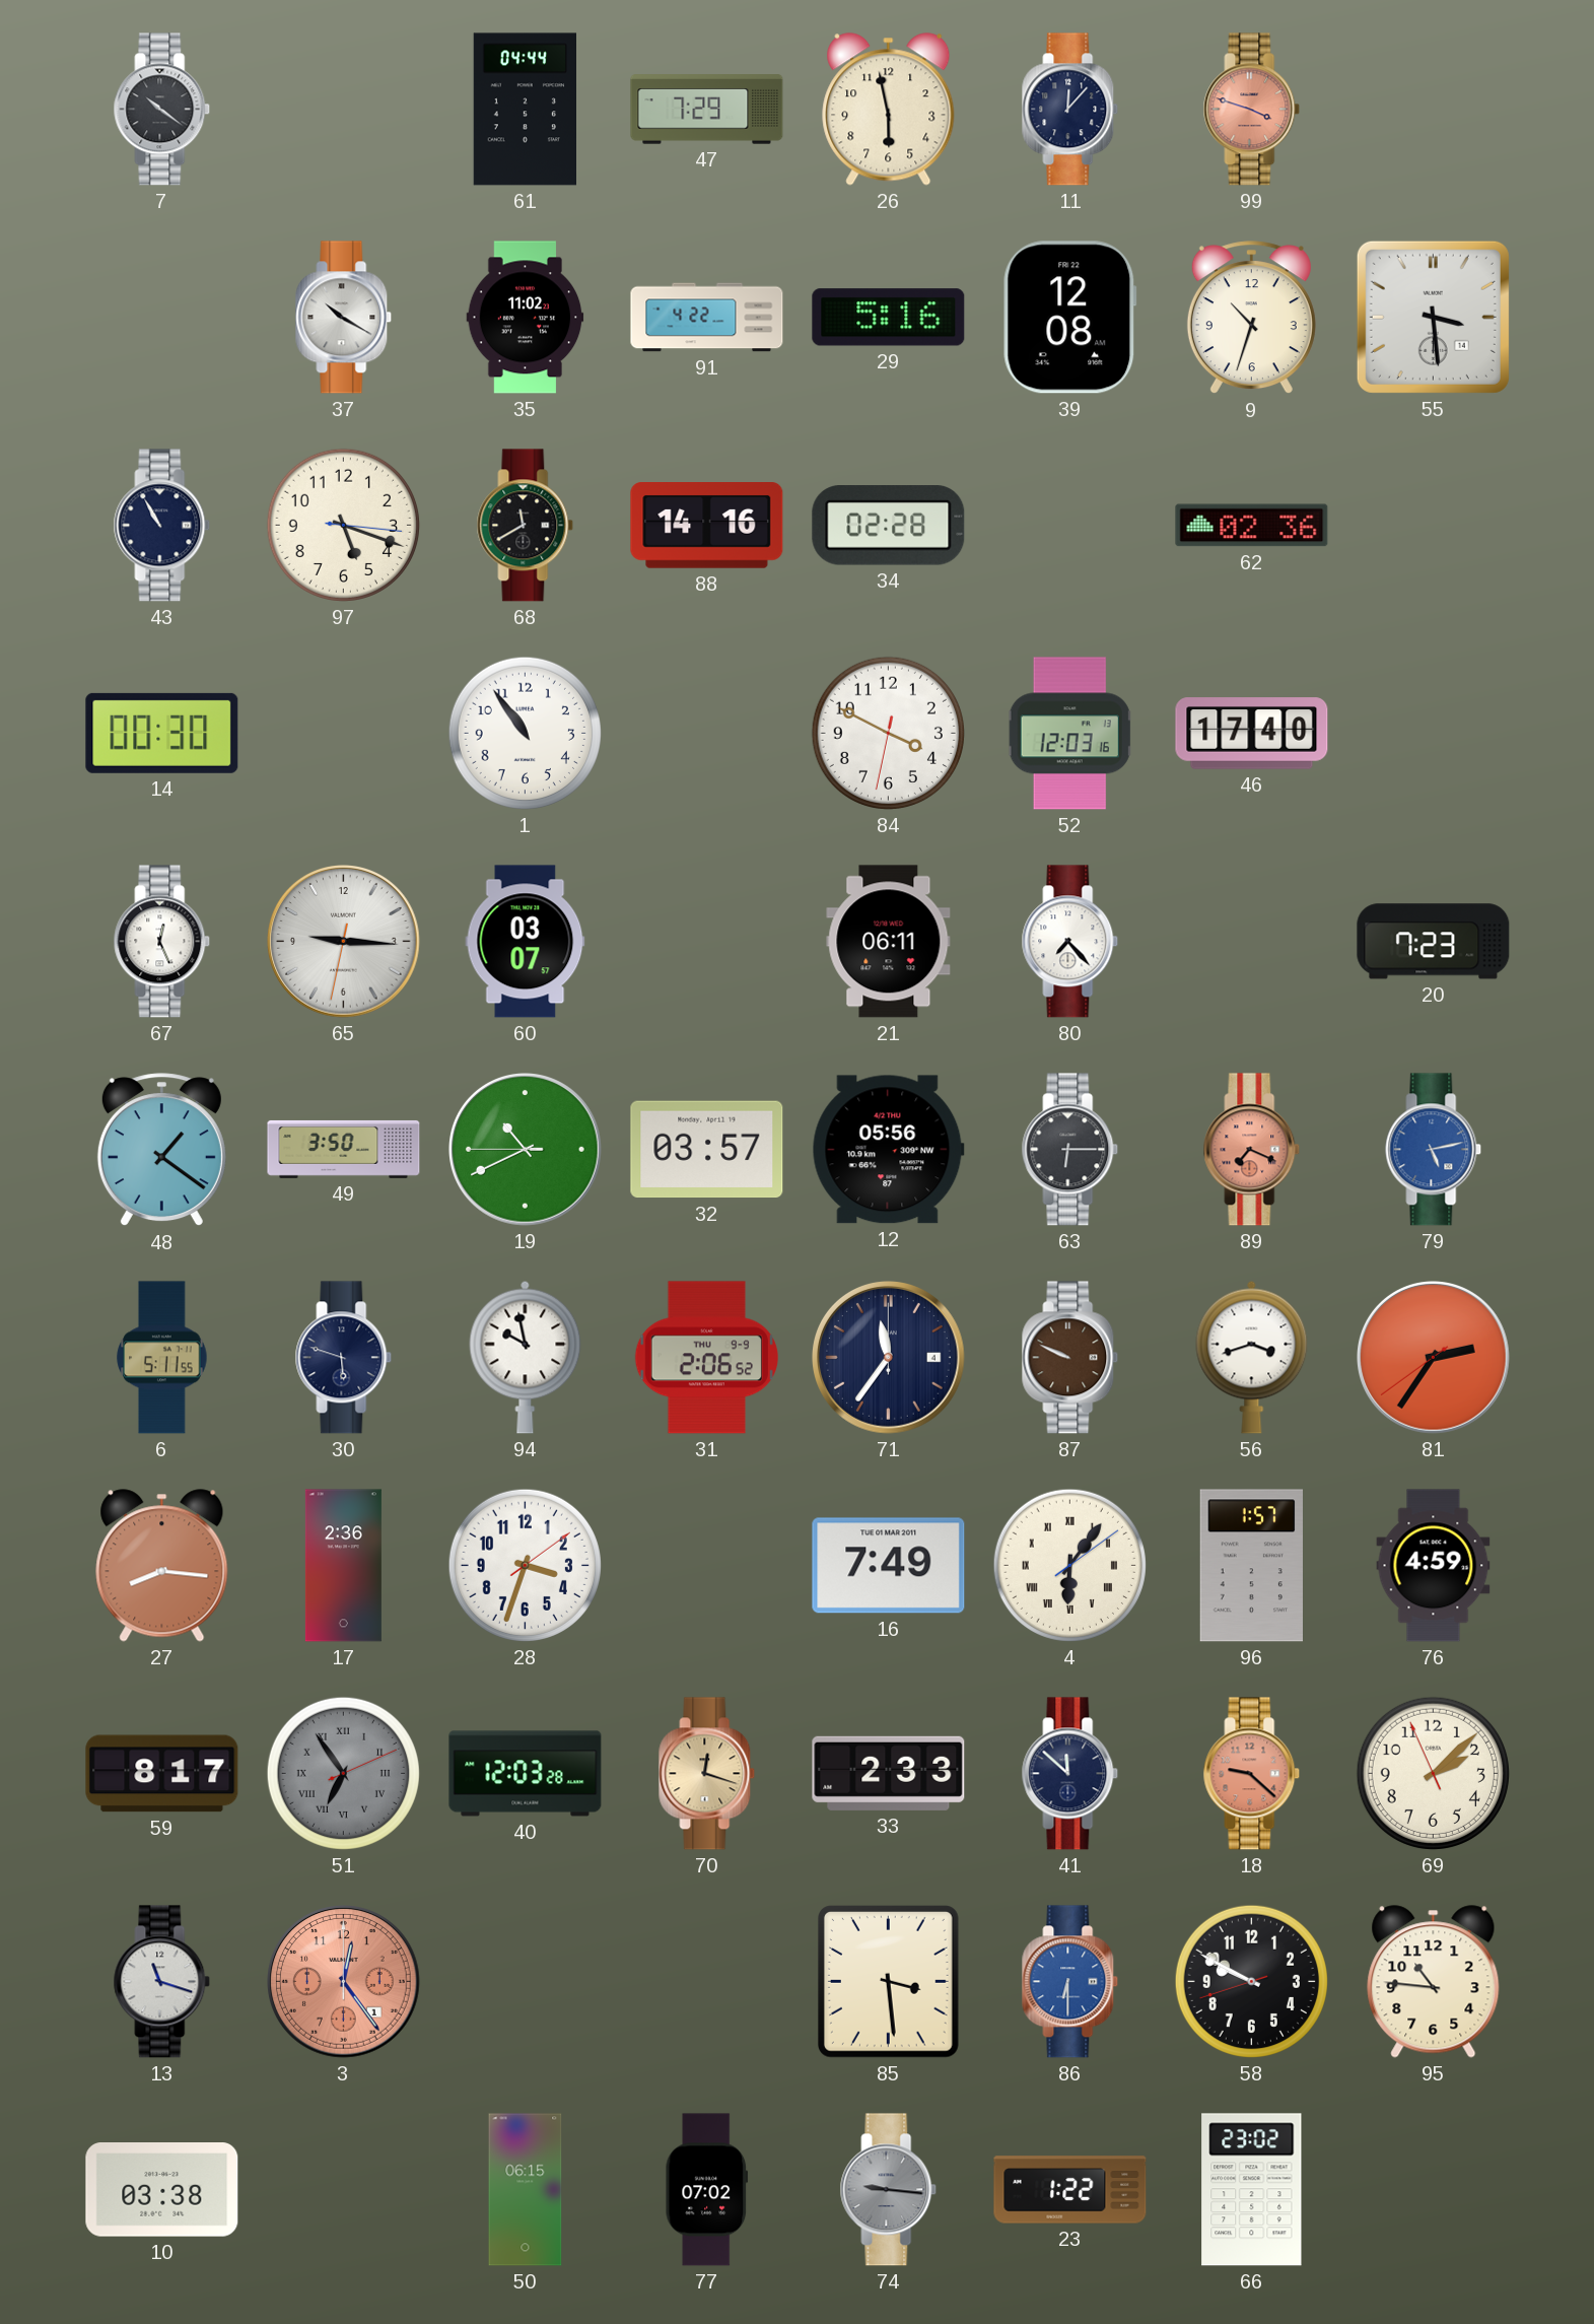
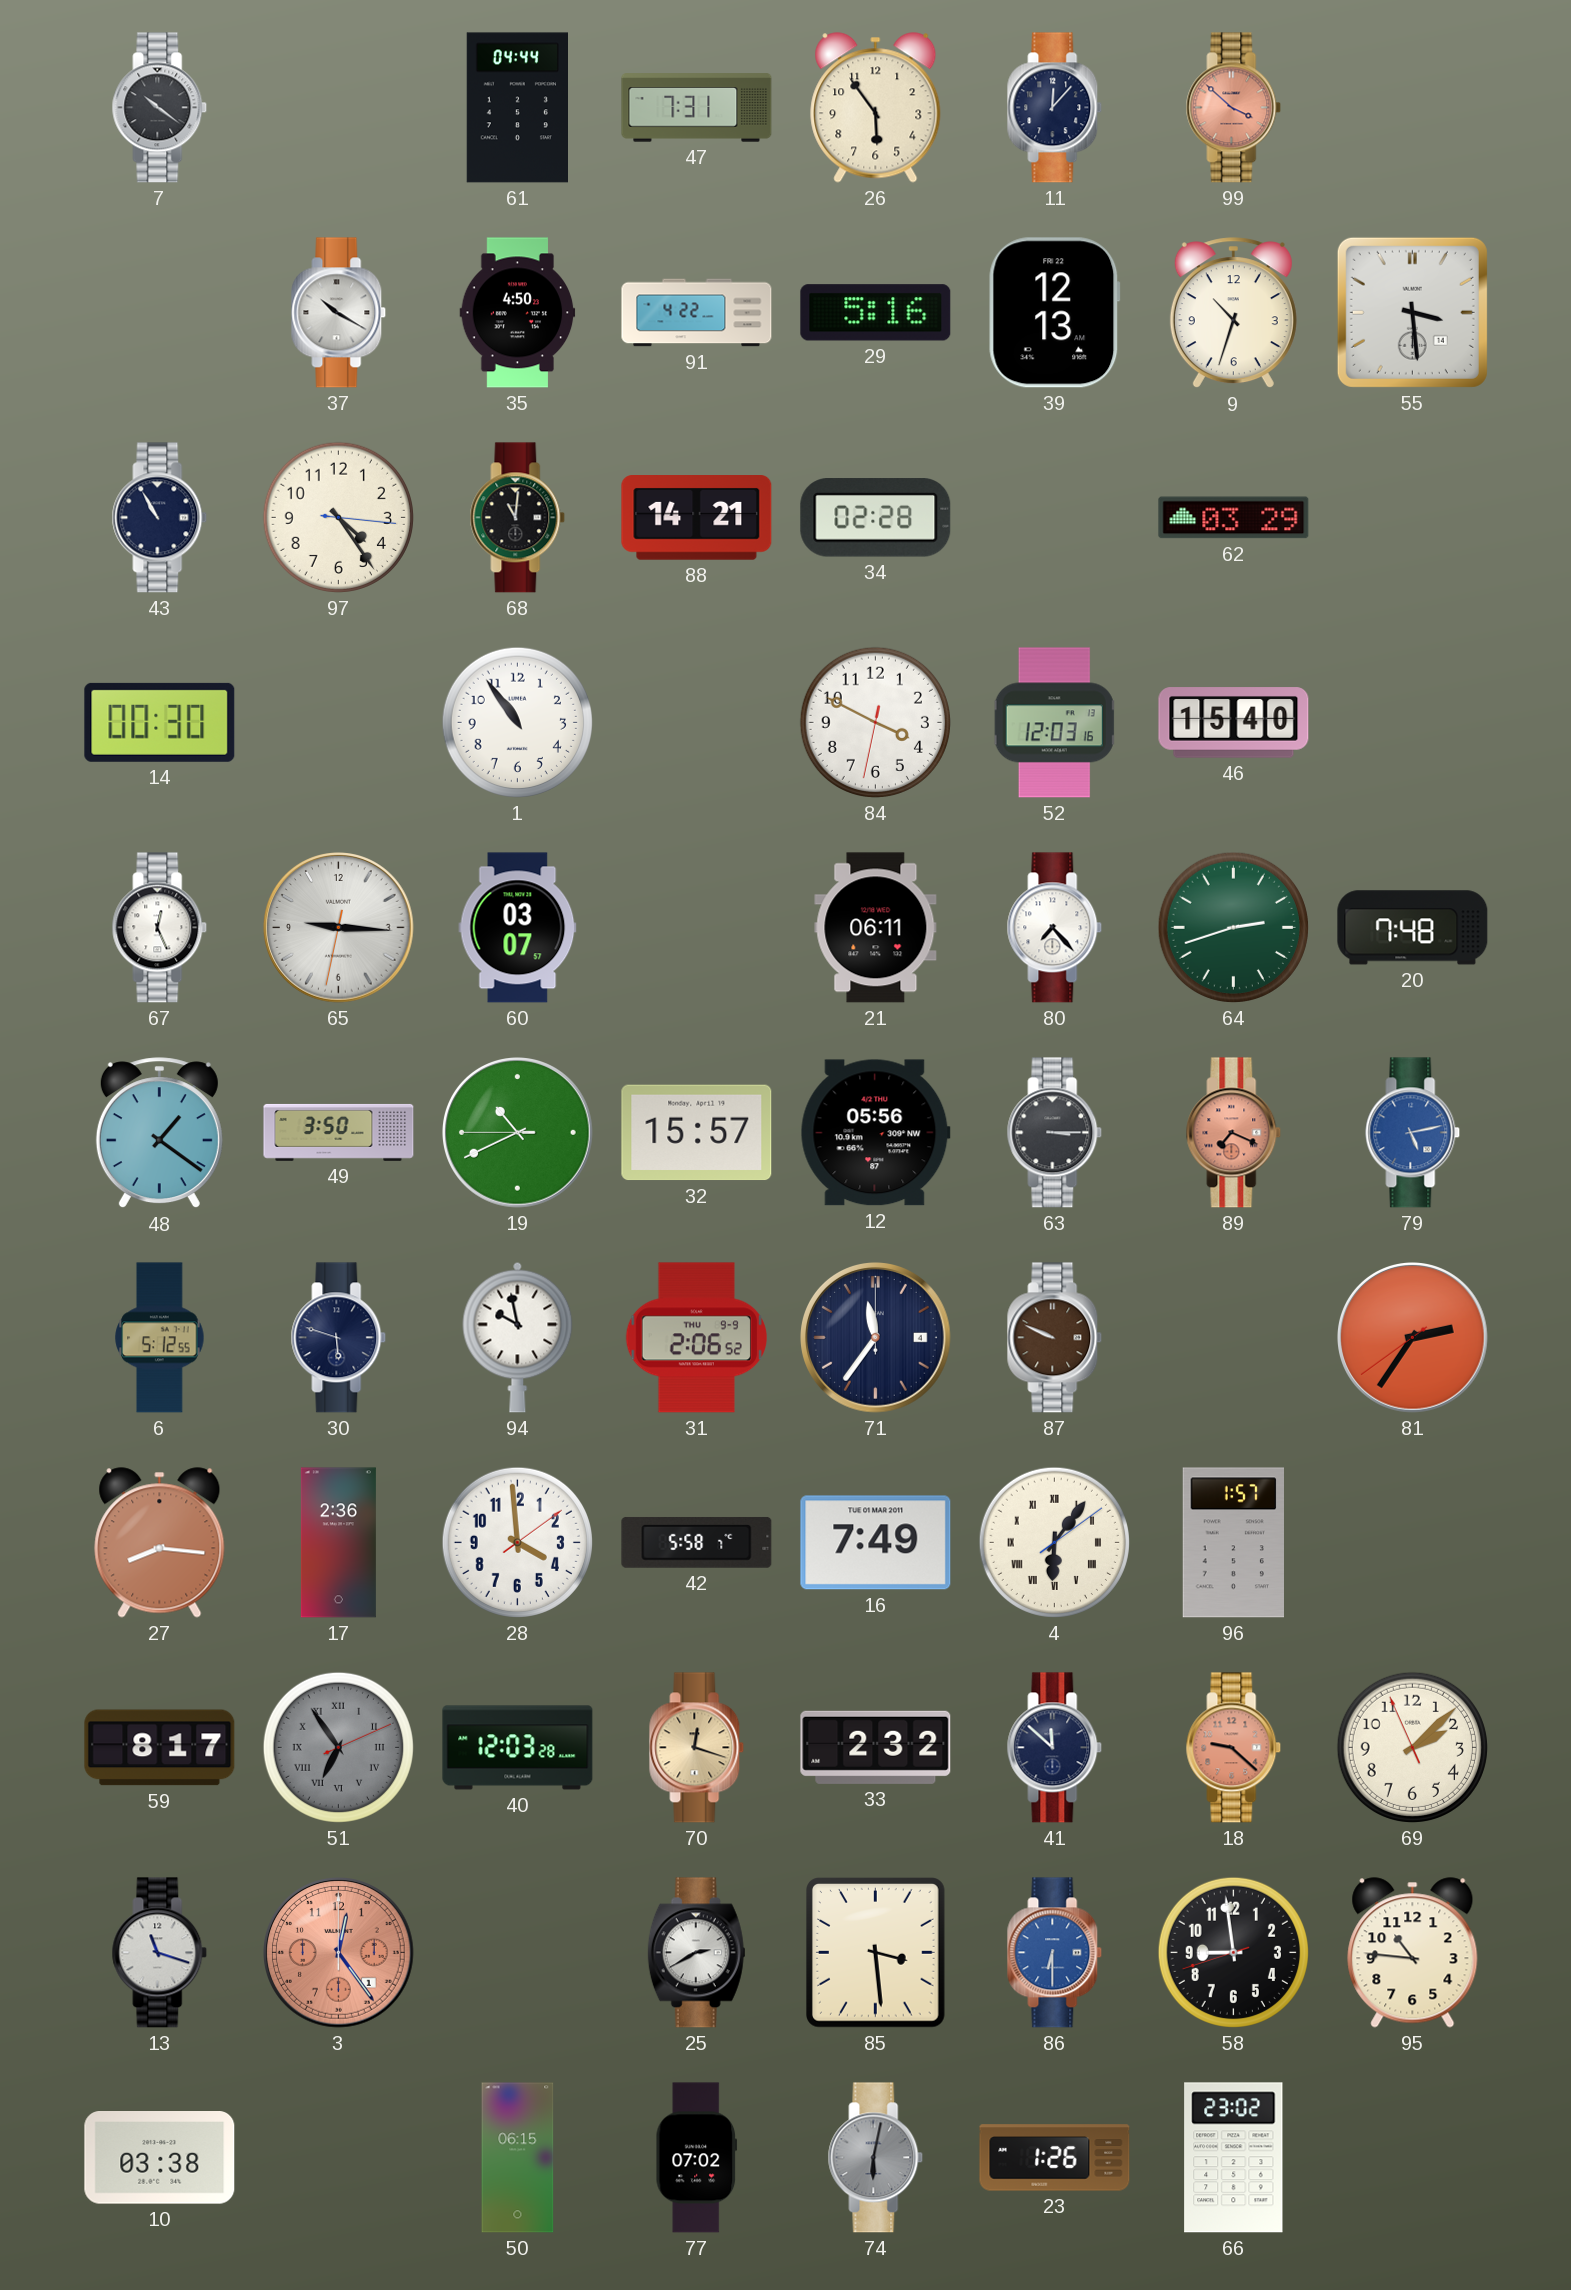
47: 7:29 -> 7:31
26: 5:58 -> 5:54
99: 3:48 -> 3:52
35: 11:02 -> 4:50
39: 12:08 -> 12:13
97: 5:18 -> 4:24
68: 11:40 -> 11:01
88: 14:16 -> 14:21
62: 02:36 -> 03:29
46: 17:40 -> 15:40
64: none -> 2:42
20: 7:23 -> 7:48
32: 03:57 -> 15:57
63: 6:15 -> 3:15
6: 5:11 -> 5:12
56: 3:42 -> none
28: 3:33 -> 3:59
42: none -> 5:58
76: 4:59 -> none
33: 2:33 -> 2:32
25: none -> 2:40
58: 9:49 -> 8:58
74: 9:16 -> 6:02
23: 1:22 -> 1:26
